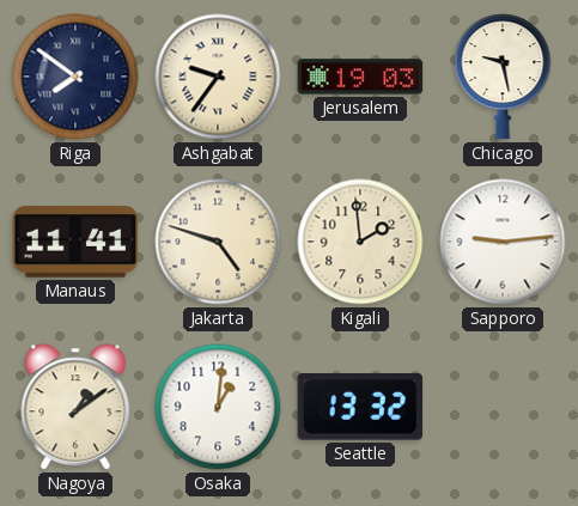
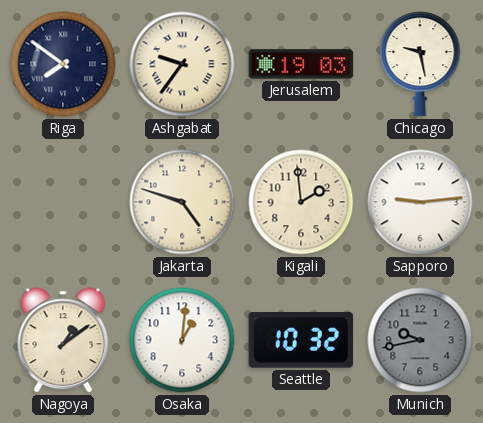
Manaus: 11:41 -> none
Seattle: 13:32 -> 10:32
Munich: none -> 9:43
